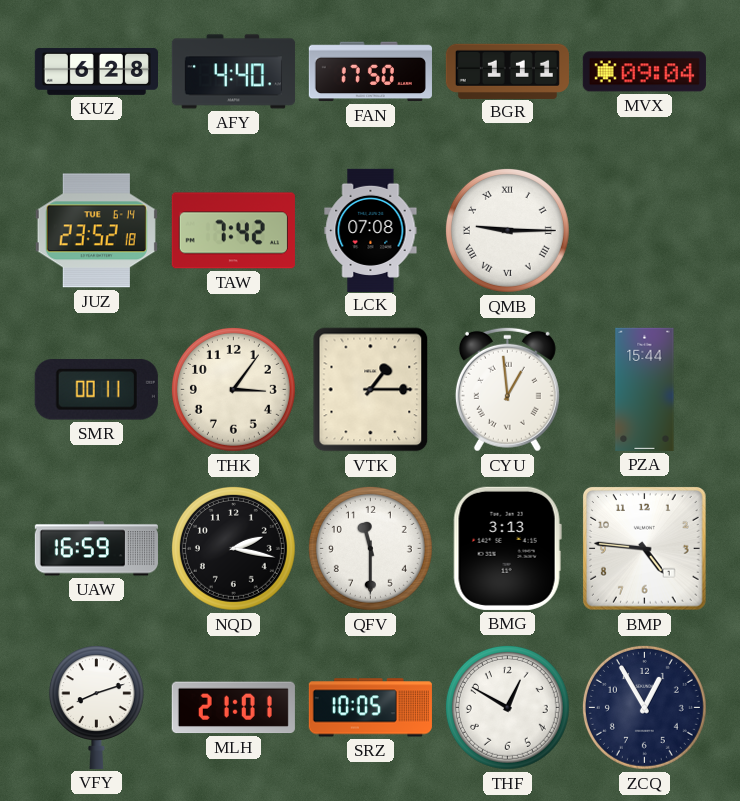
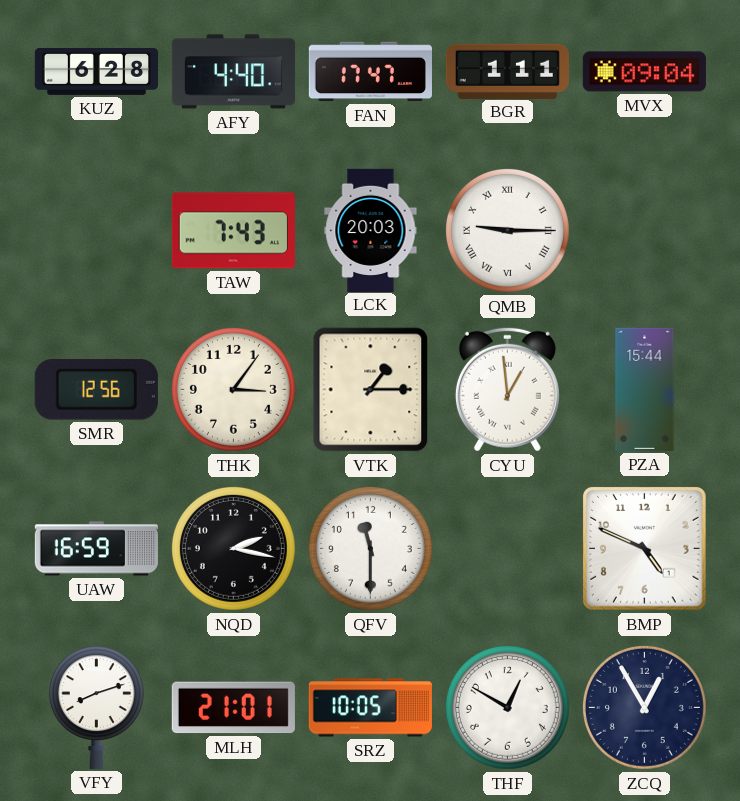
FAN: 17:50 -> 17:47
JUZ: 23:52 -> none
TAW: 7:42 -> 7:43
LCK: 07:08 -> 20:03
SMR: 00:11 -> 12:56
BMG: 3:13 -> none
BMP: 4:46 -> 4:49
